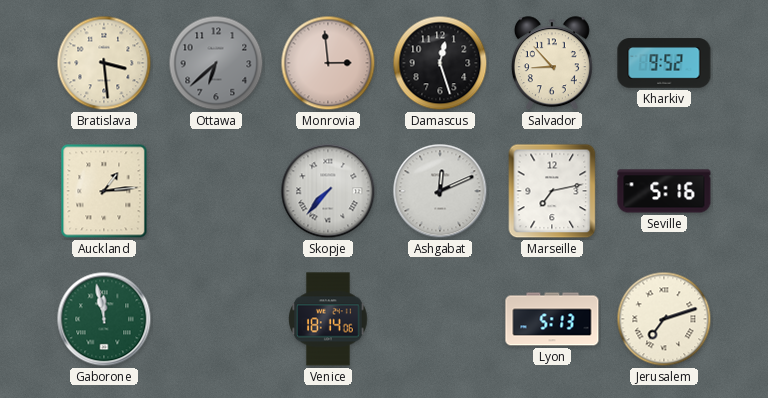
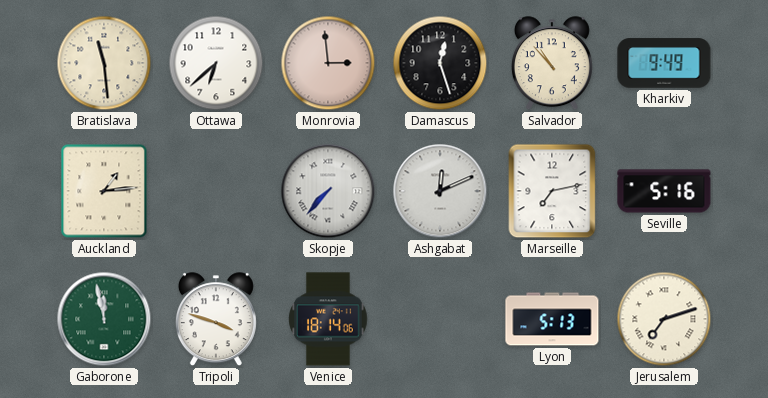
Bratislava: 3:29 -> 11:29
Ottawa dial: grey -> white
Salvador: 8:53 -> 10:53
Kharkiv: 9:52 -> 9:49
Tripoli: none -> 3:48
